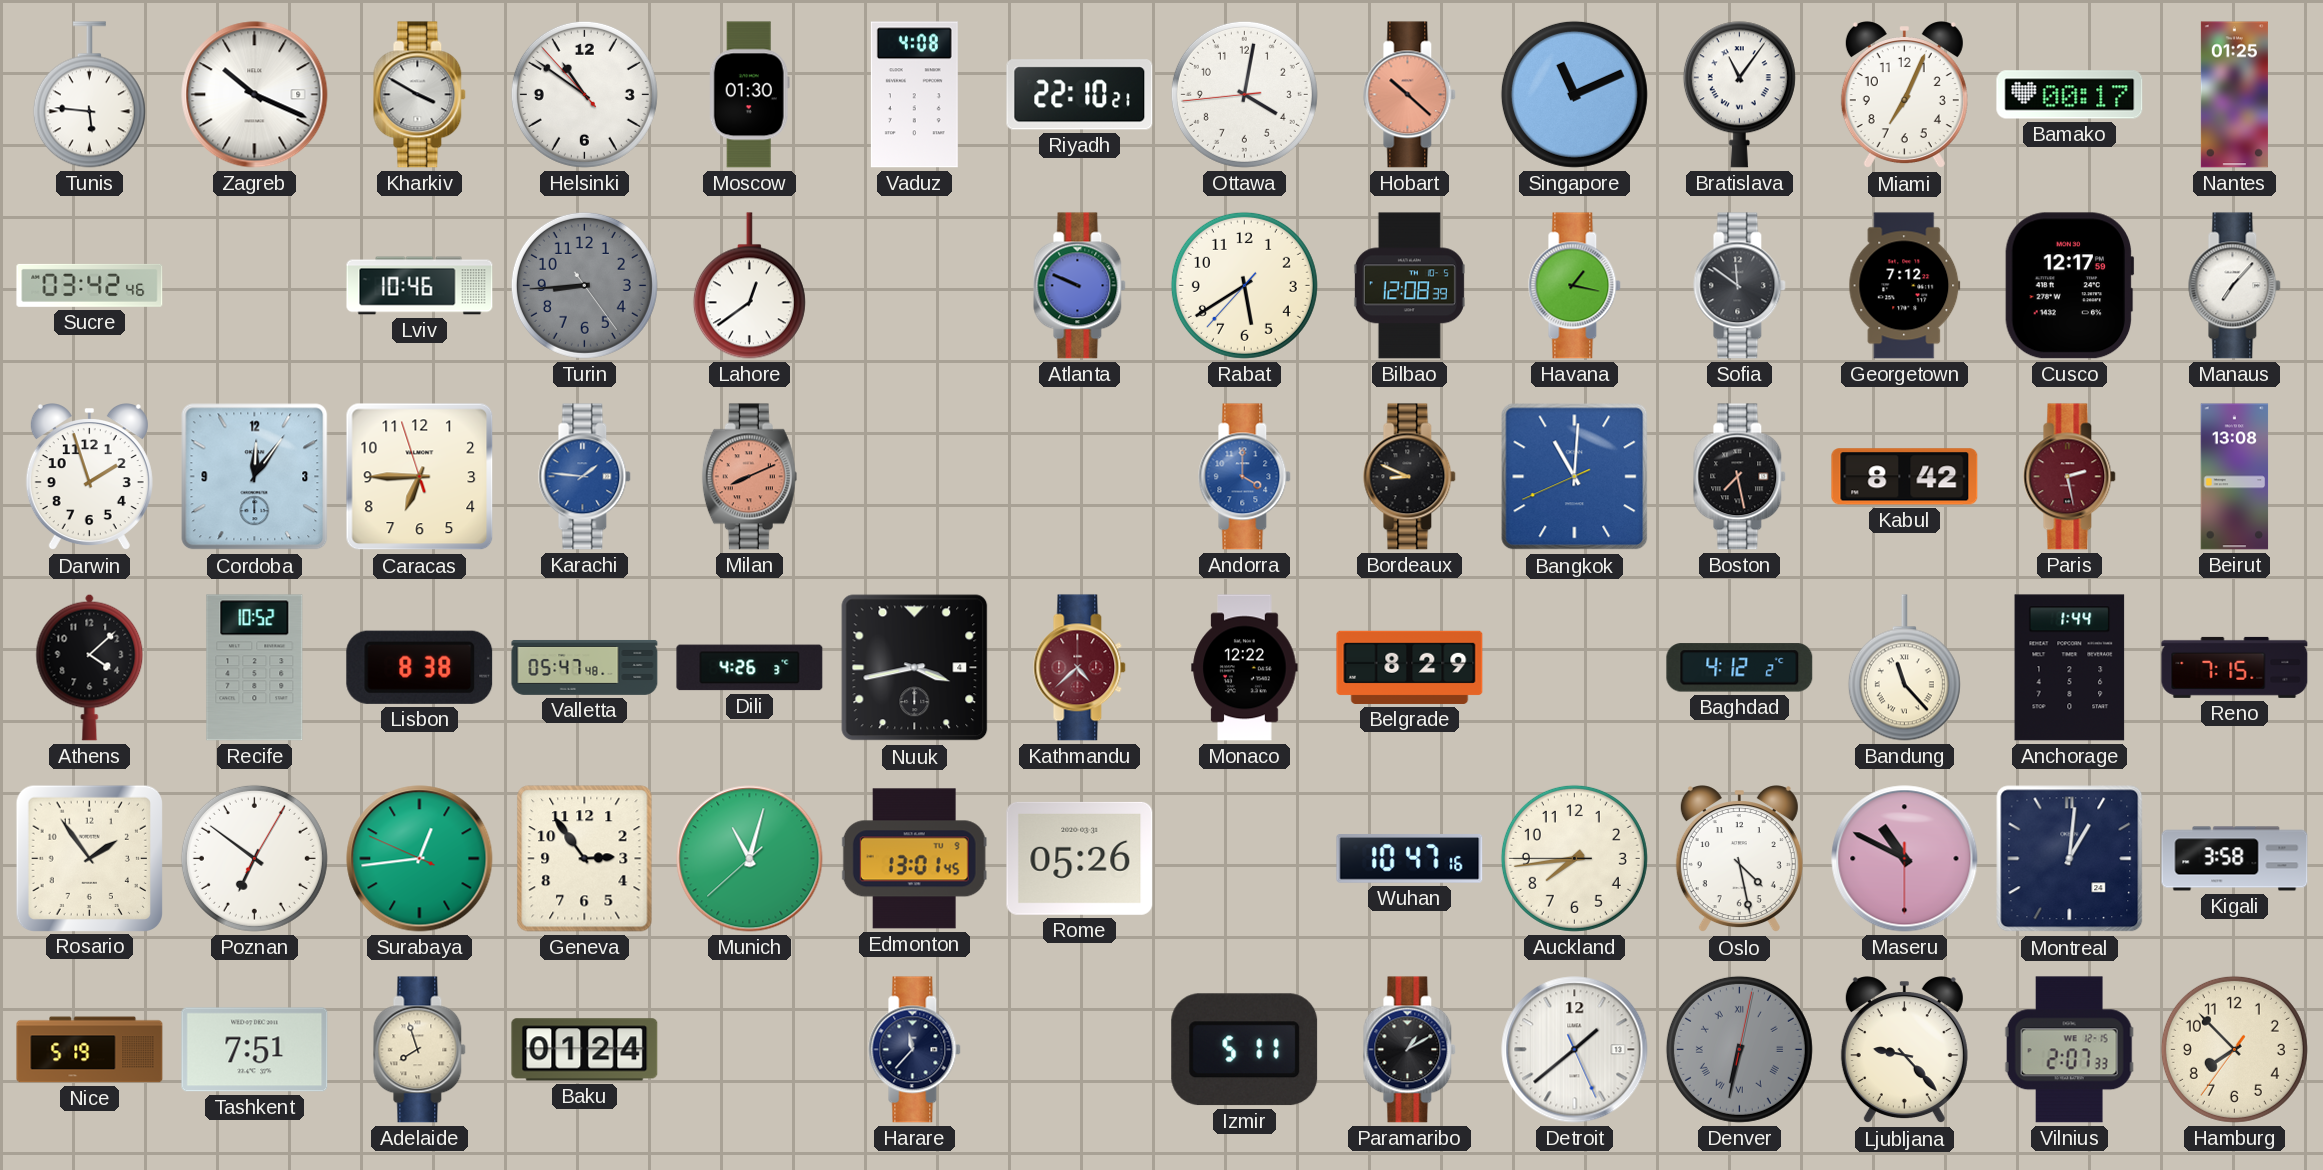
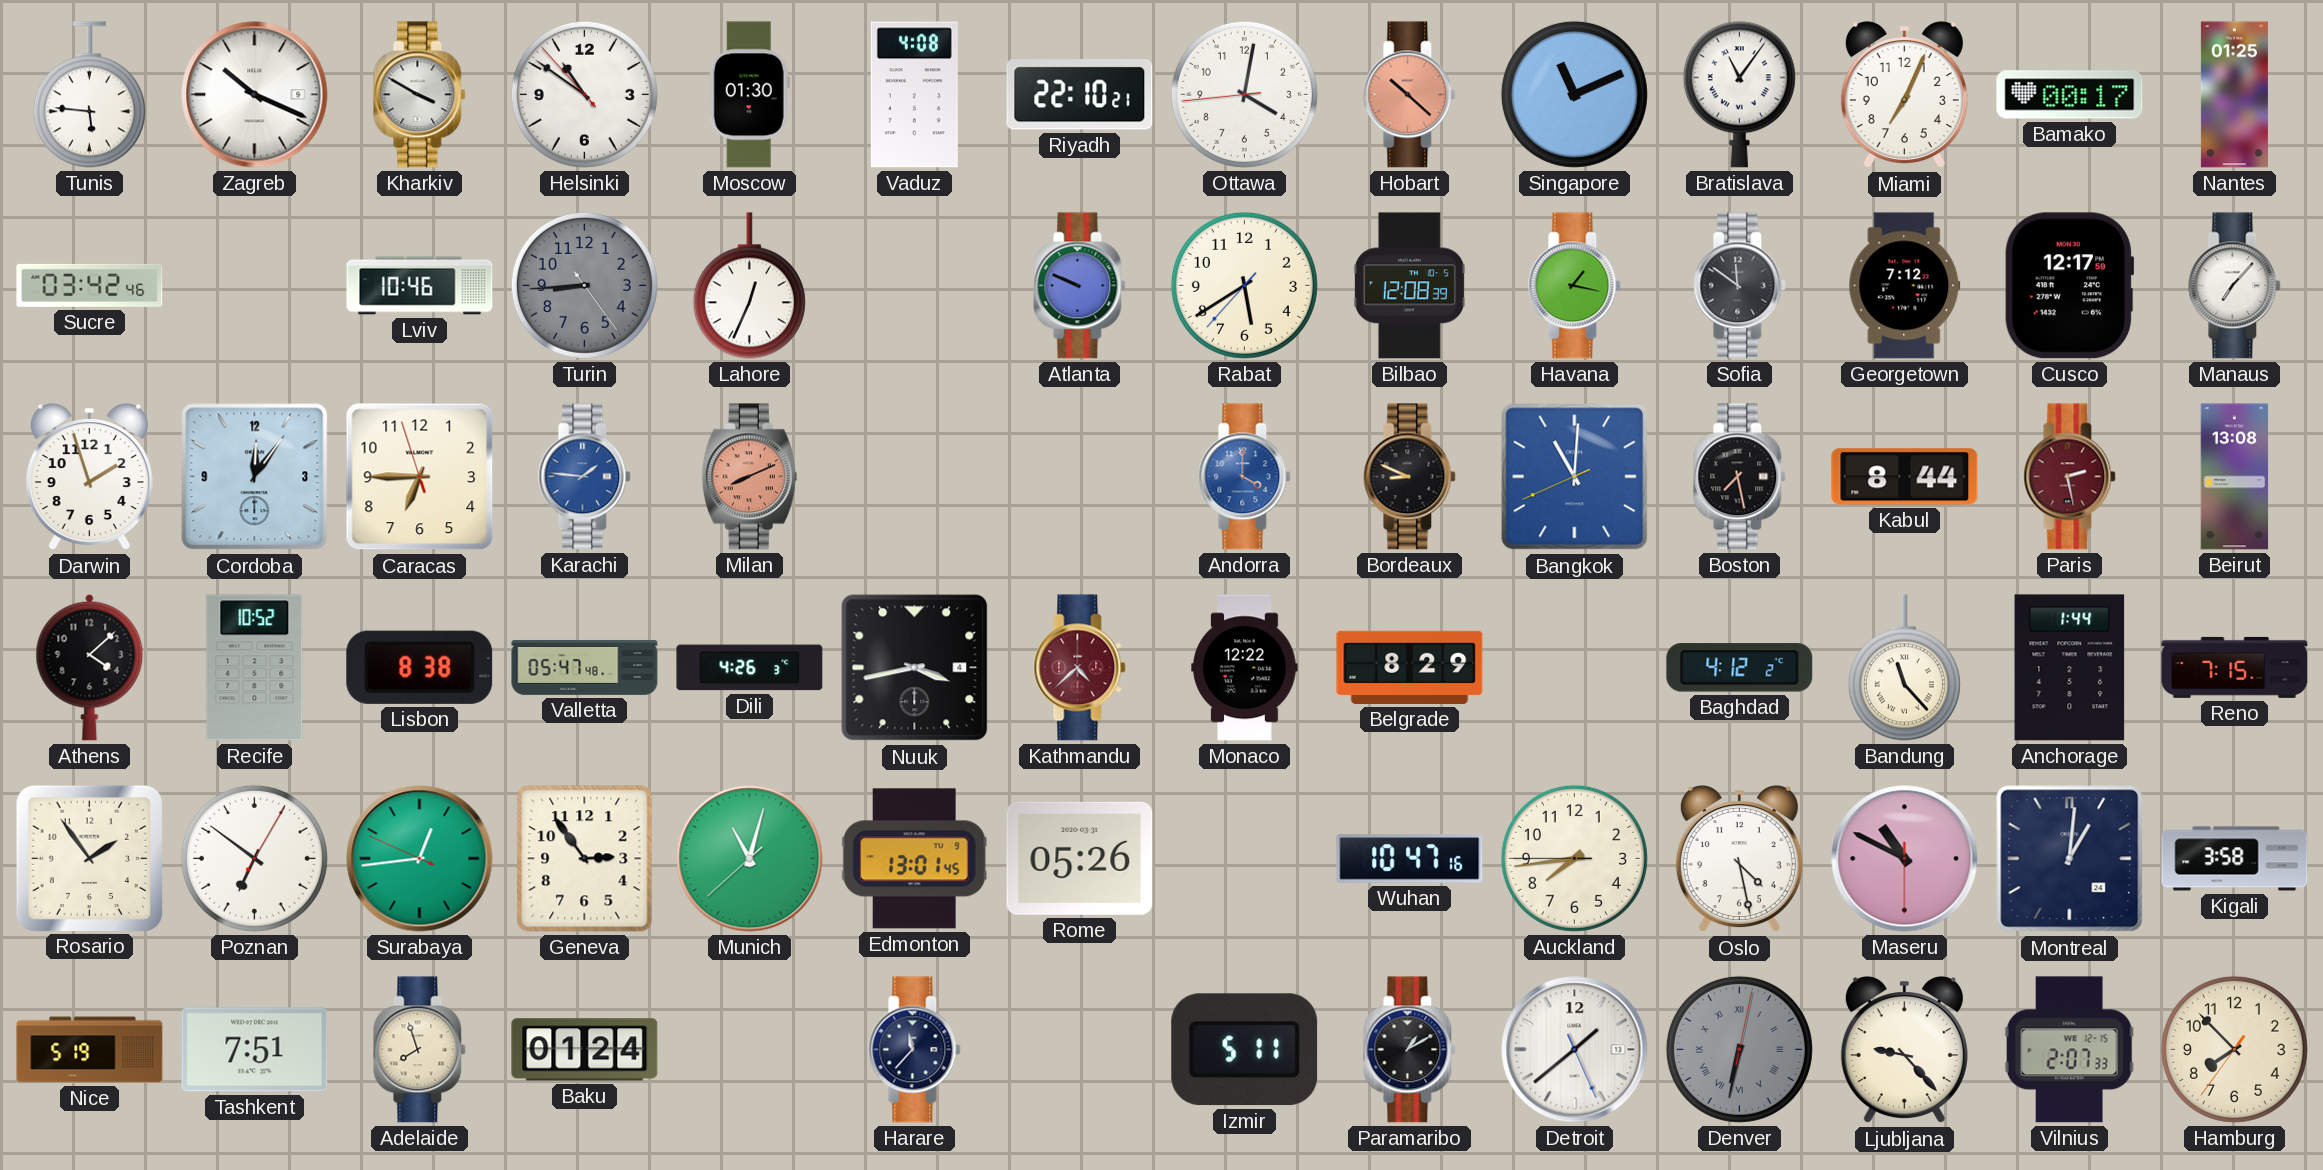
Lahore: 12:39 -> 12:34
Kabul: 8:42 -> 8:44
